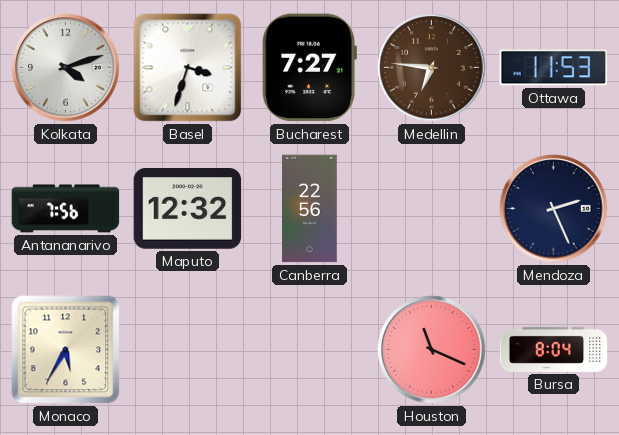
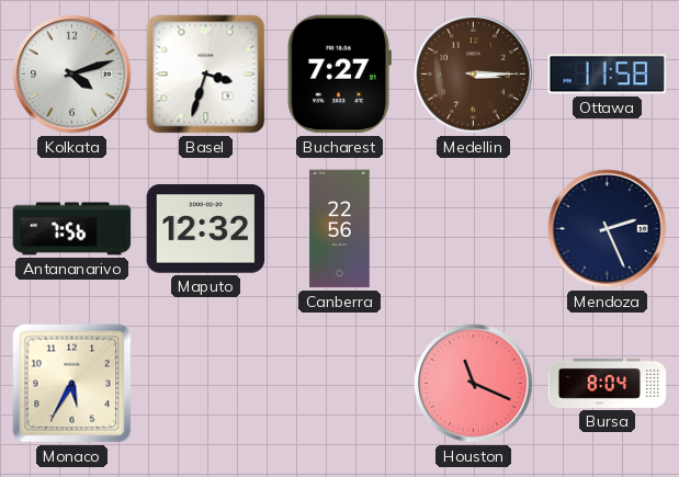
Medellin: 6:46 -> 3:15
Ottawa: 11:53 -> 11:58
